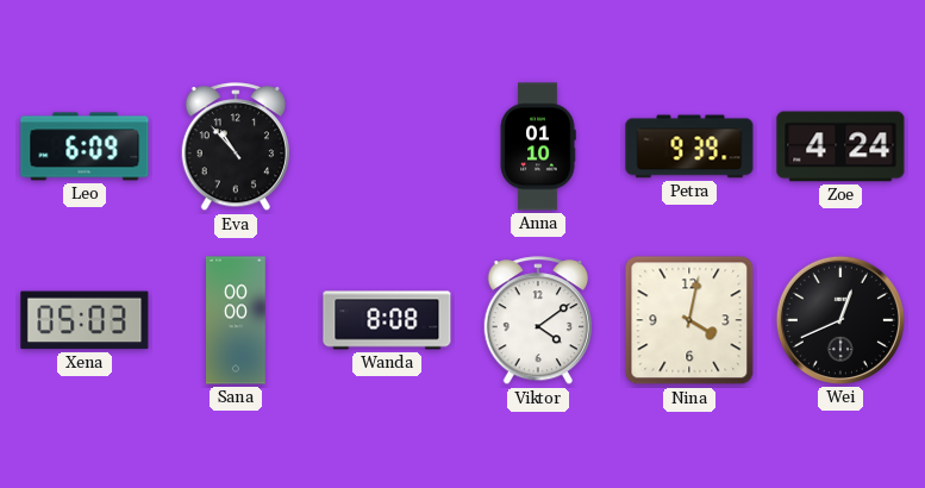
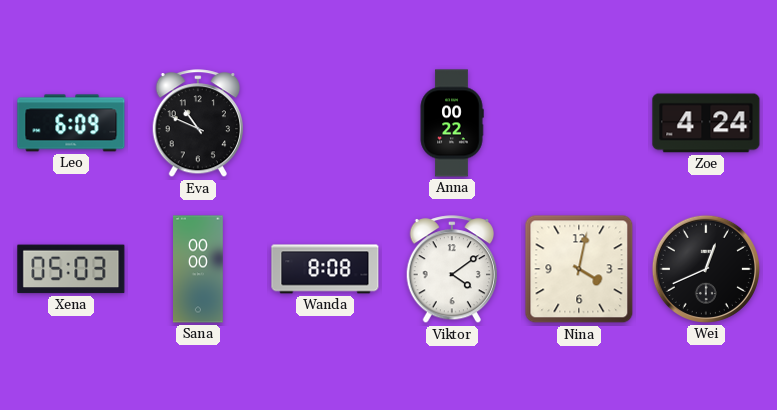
Eva: 10:53 -> 10:49
Anna: 01:10 -> 00:22
Petra: 9:39 -> none
